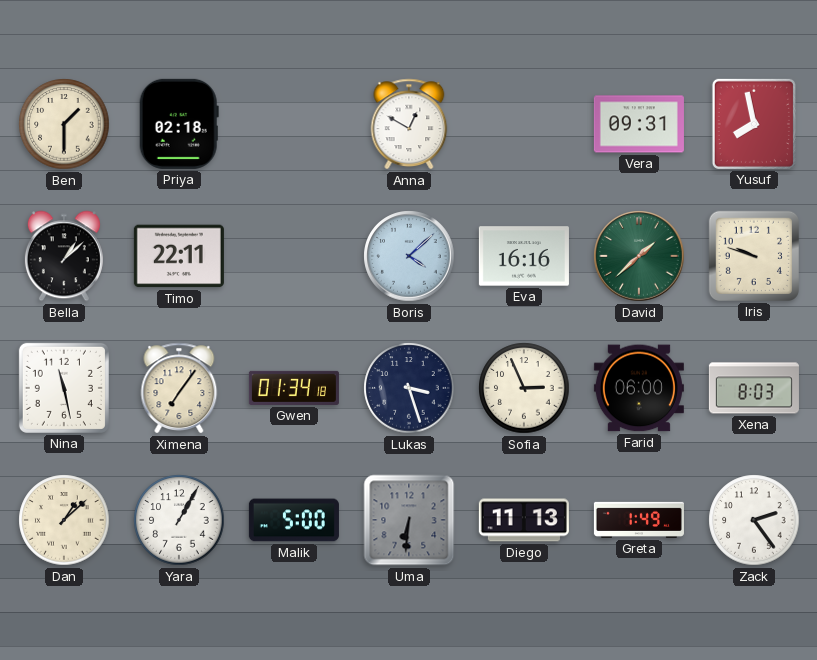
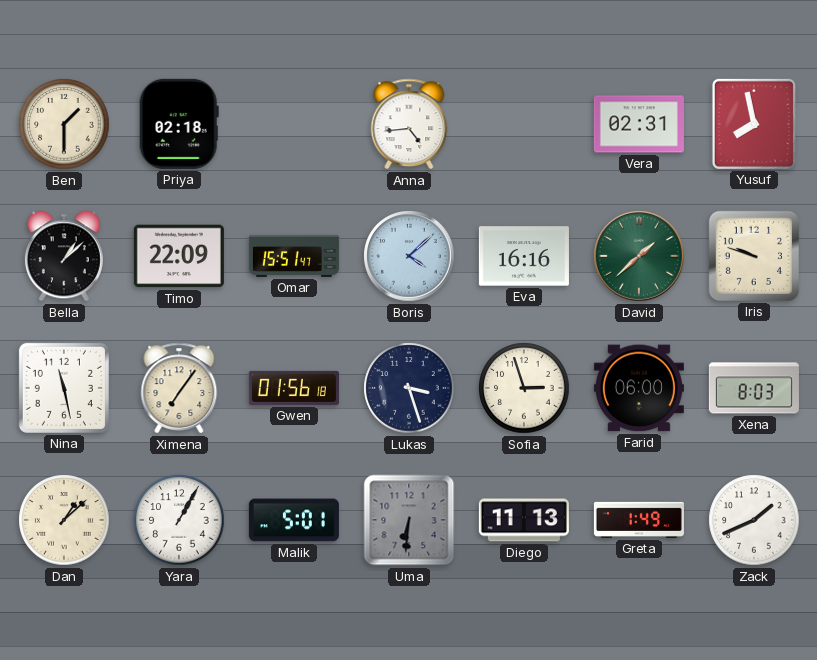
Anna: 12:50 -> 4:44
Vera: 09:31 -> 02:31
Timo: 22:11 -> 22:09
Omar: none -> 15:51
Gwen: 01:34 -> 01:56
Sofia: 2:56 -> 2:57
Malik: 5:00 -> 5:01
Zack: 2:24 -> 1:41
